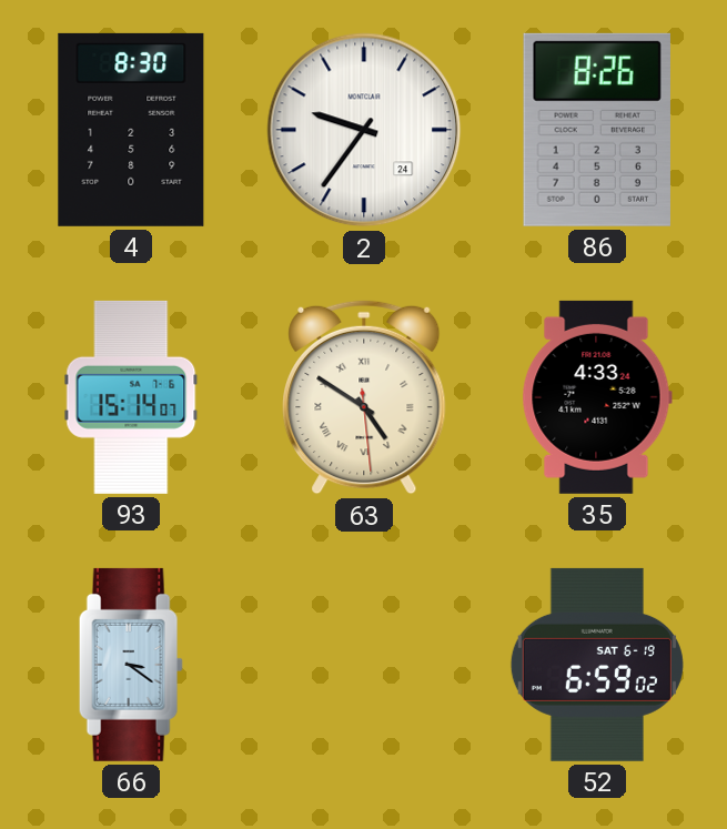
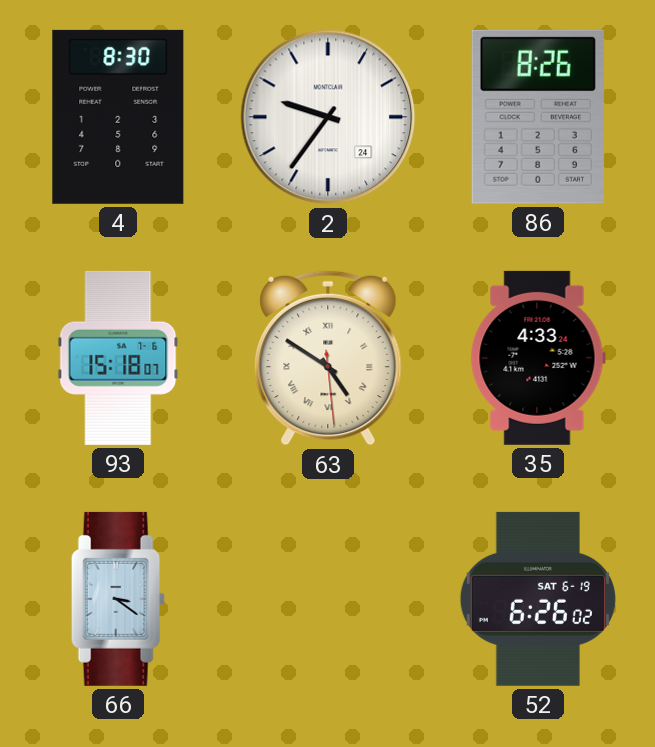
93: 15:14 -> 15:18
52: 6:59 -> 6:26
